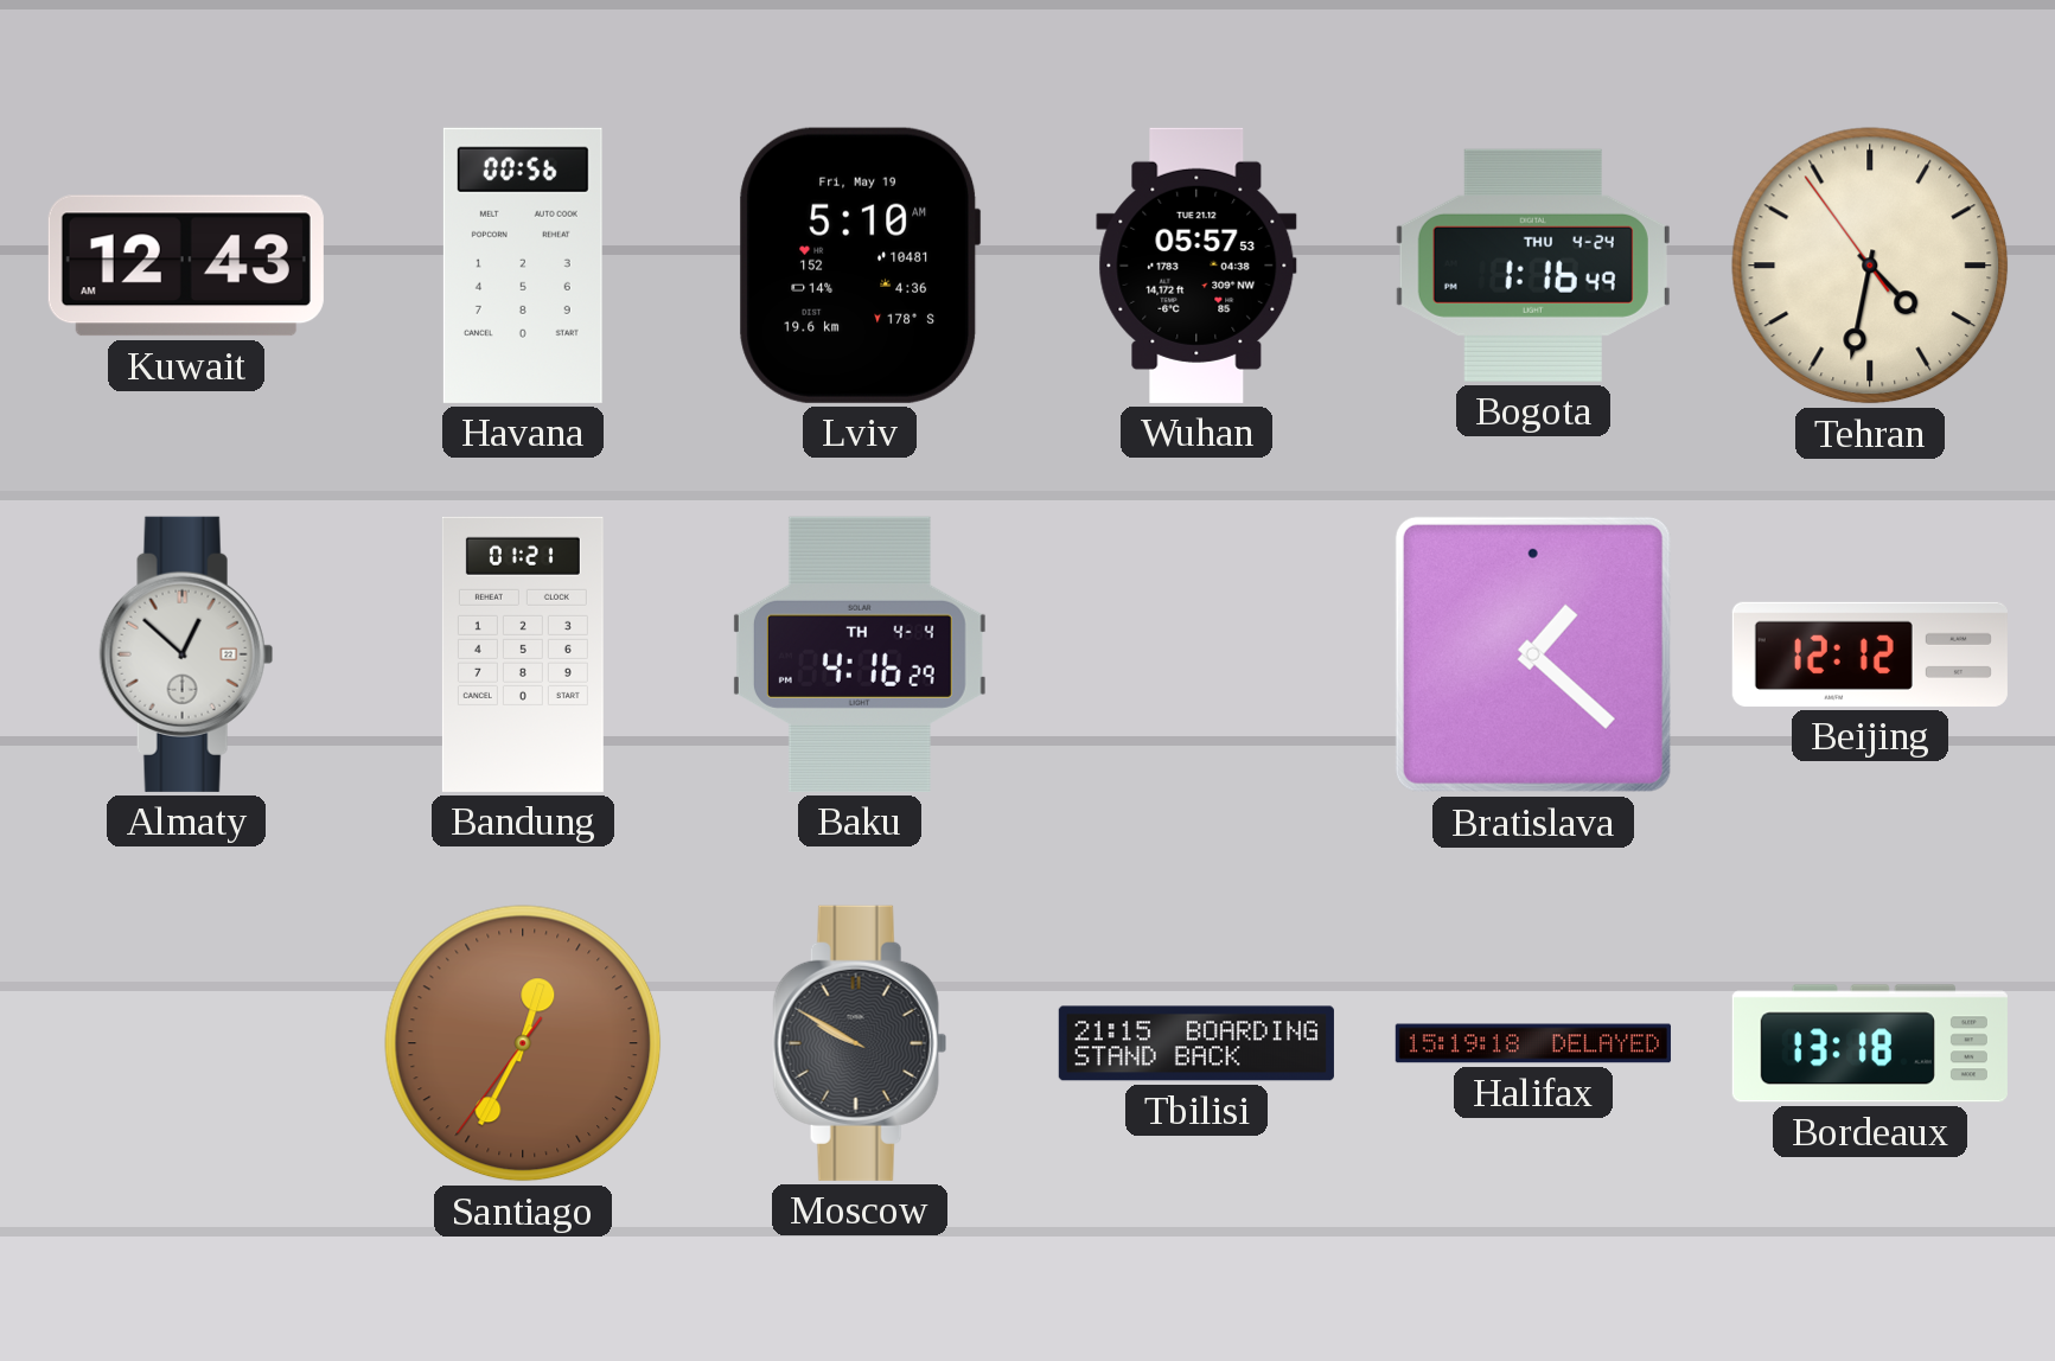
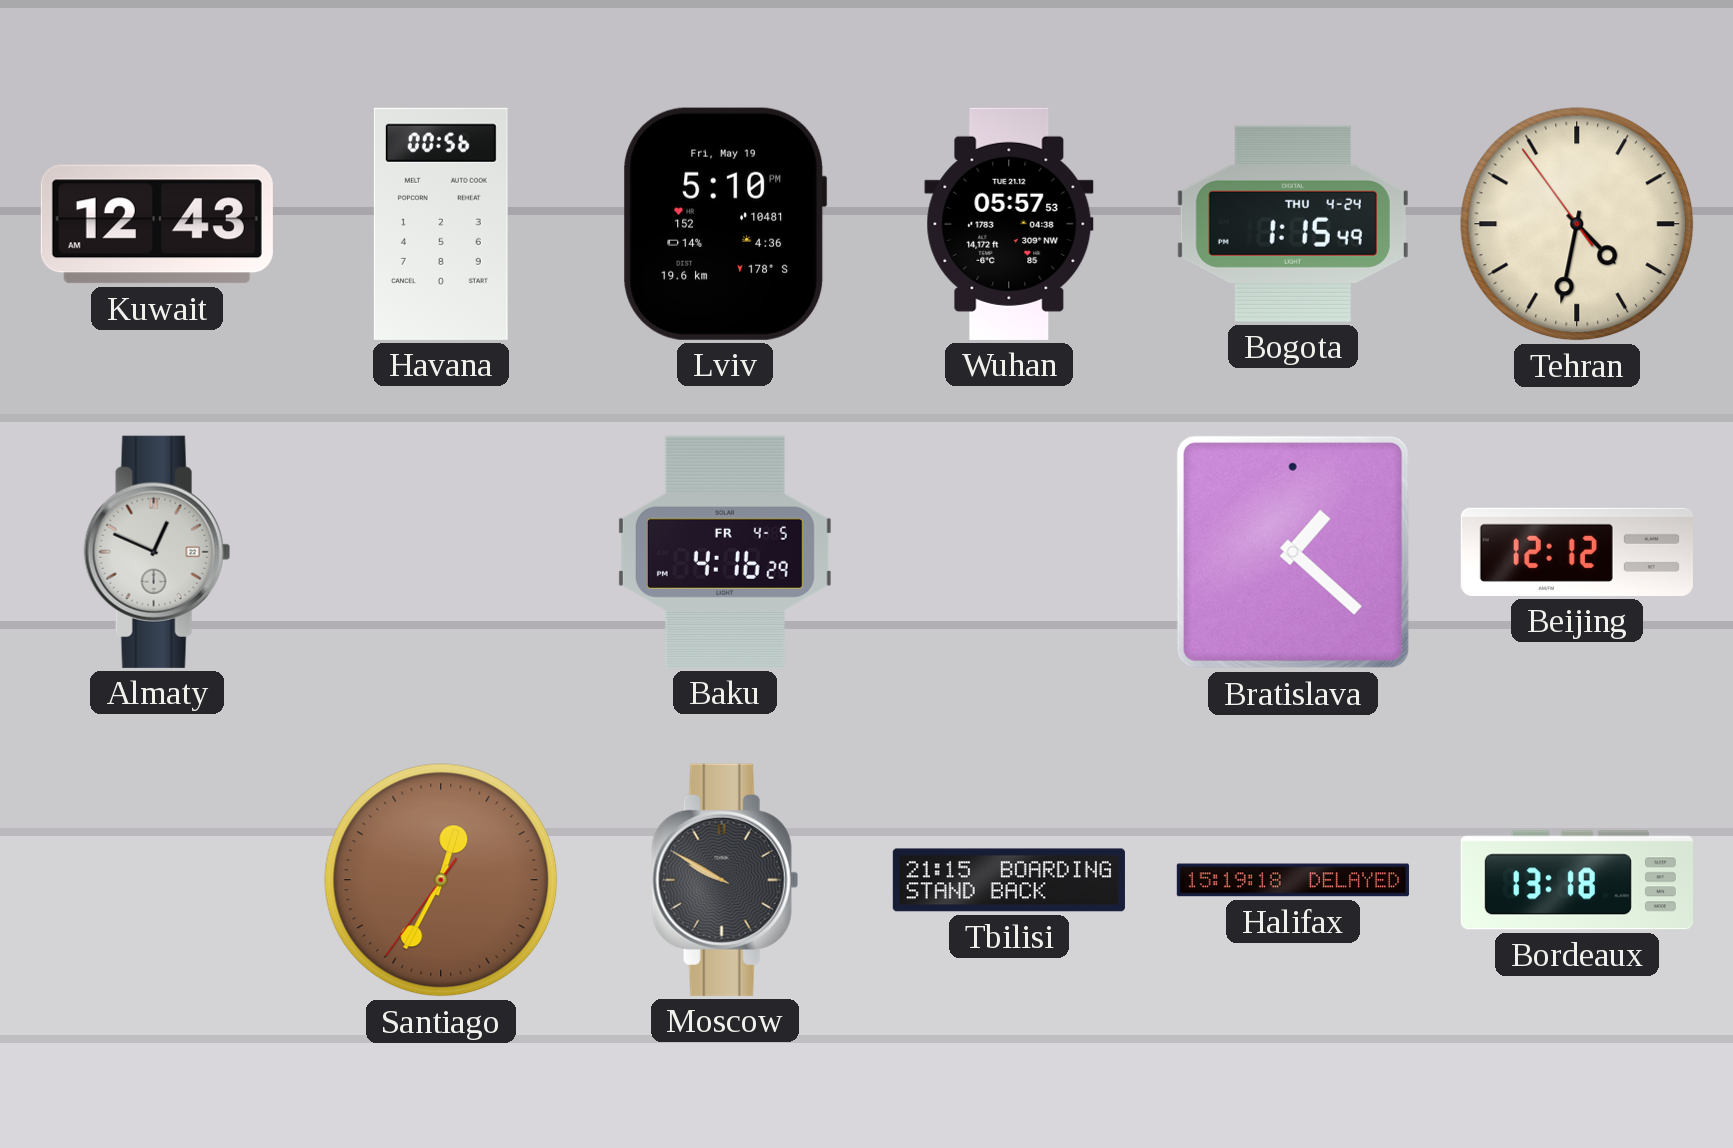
Lviv: 5:10 AM -> 5:10 PM
Bogota: 1:16 -> 1:15
Almaty: 12:52 -> 12:49
Bandung: 01:21 -> none
Baku date: TH 4-4 -> FR 4-5
